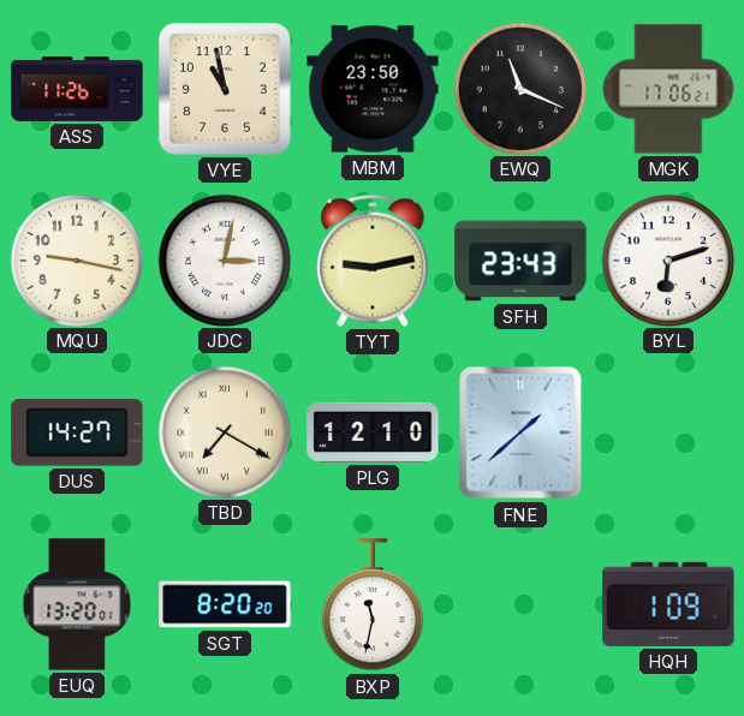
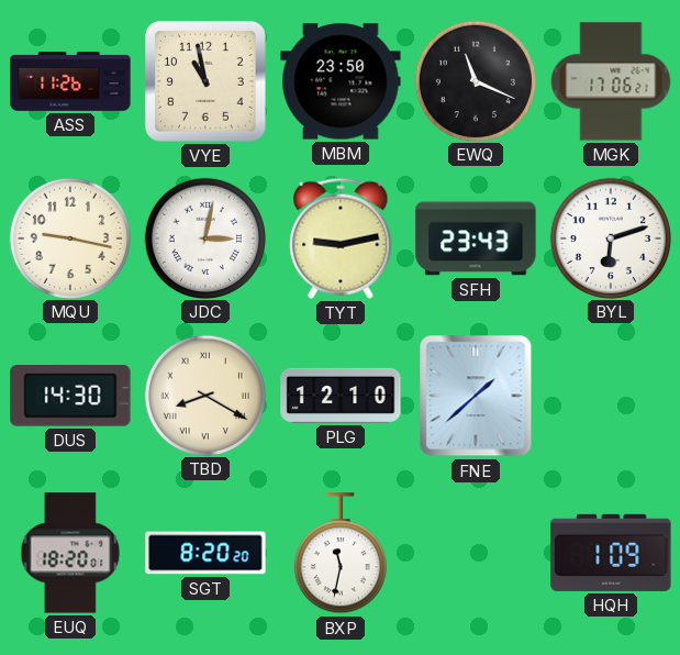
DUS: 14:27 -> 14:30
TBD: 7:20 -> 8:20
EUQ: 13:20 -> 18:20
